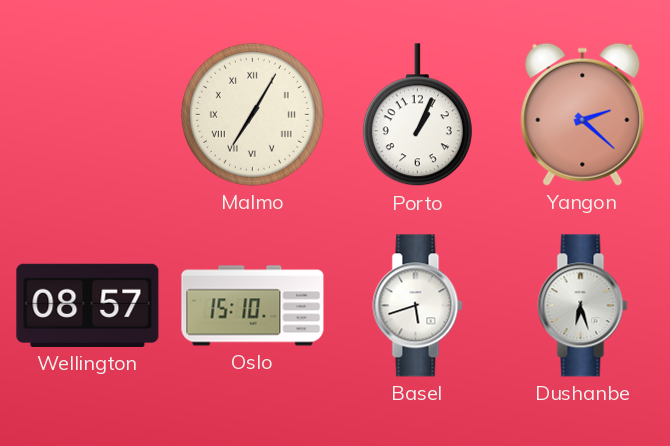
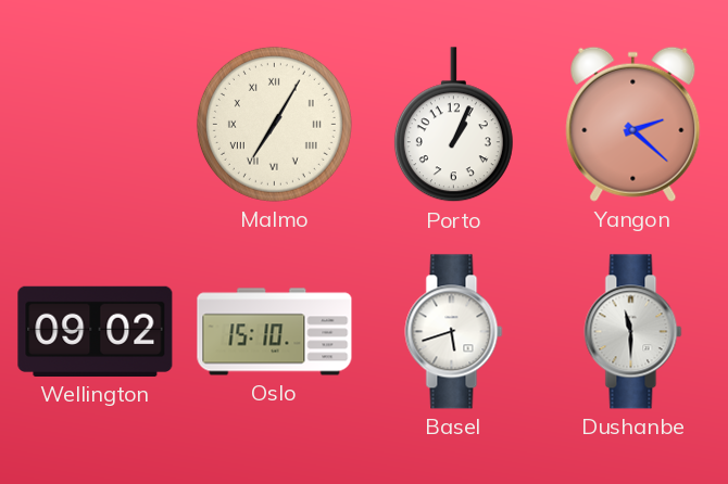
Wellington: 08:57 -> 09:02
Dushanbe: 6:27 -> 11:30
